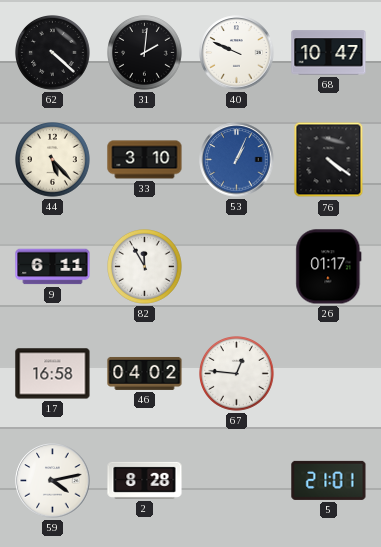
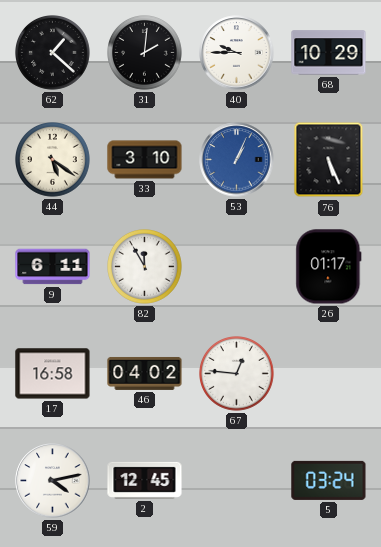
62: 4:22 -> 1:22
40: 9:49 -> 9:45
68: 10:47 -> 10:29
44: 5:23 -> 5:21
76: 4:21 -> 5:26
2: 8:28 -> 12:45
5: 21:01 -> 03:24
